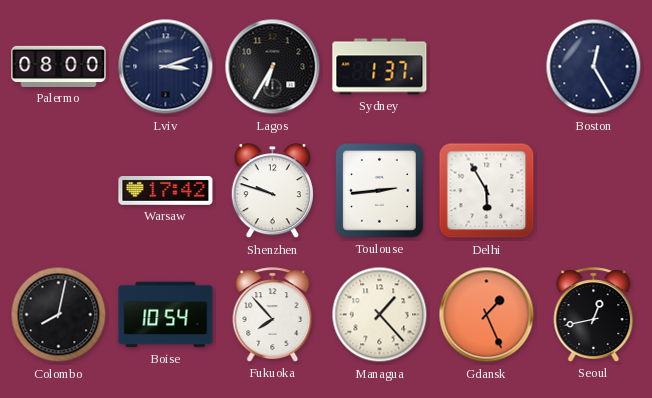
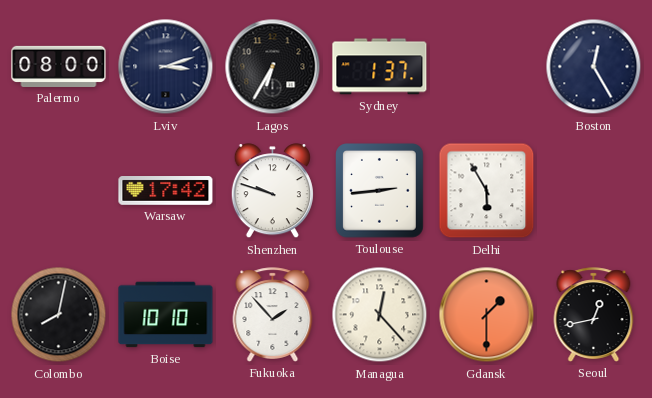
Boise: 10:54 -> 10:10
Fukuoka: 7:53 -> 1:53
Managua: 1:23 -> 12:23
Gdansk: 1:26 -> 1:30
